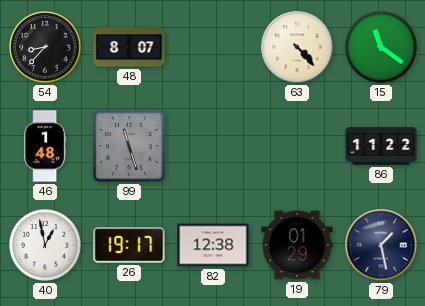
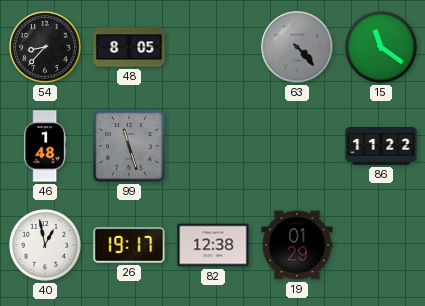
48: 8:07 -> 8:05
63 dial: cream -> grey
79: 1:28 -> none
